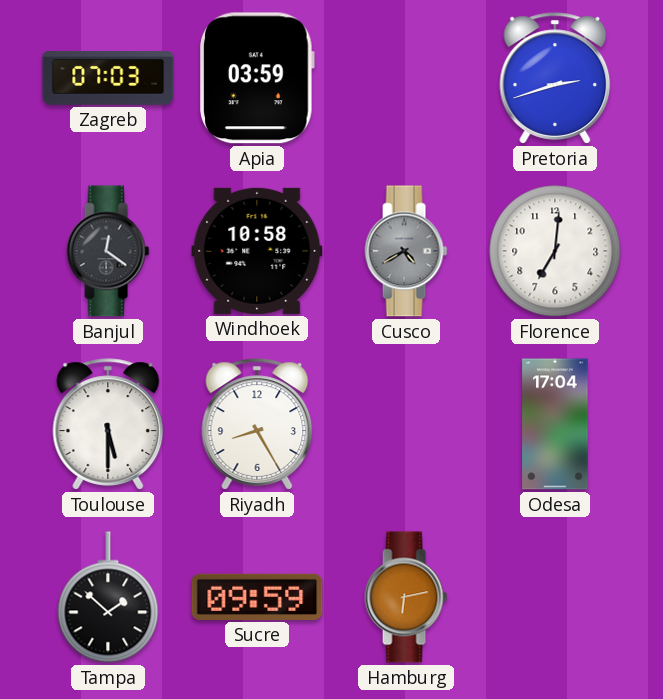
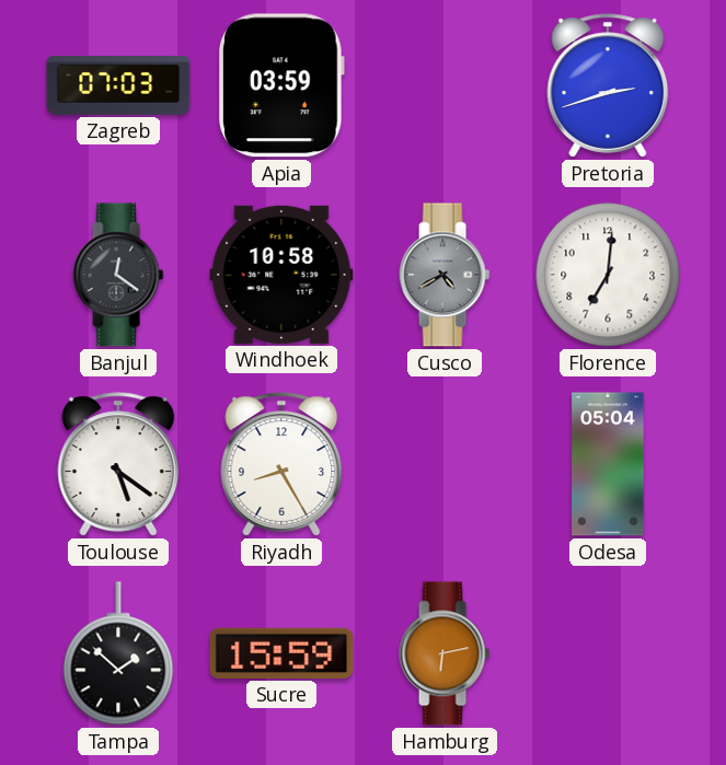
Toulouse: 5:30 -> 5:21
Odesa: 17:04 -> 05:04
Sucre: 09:59 -> 15:59
